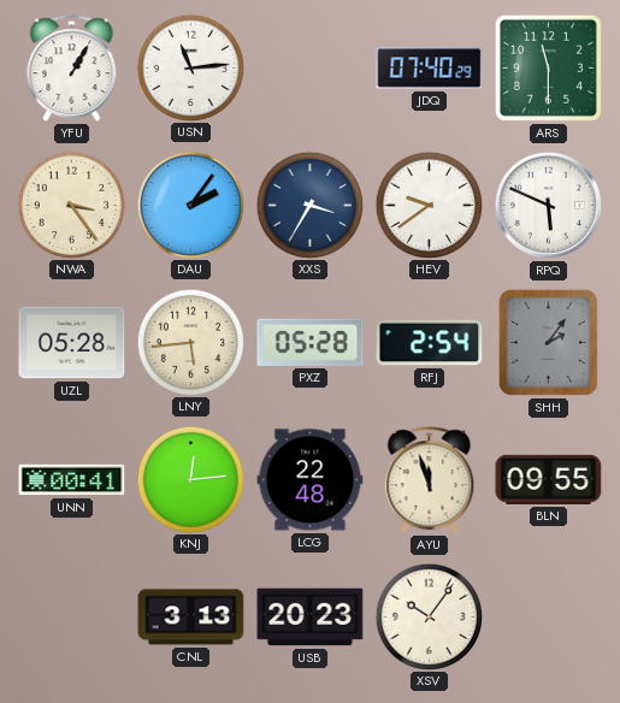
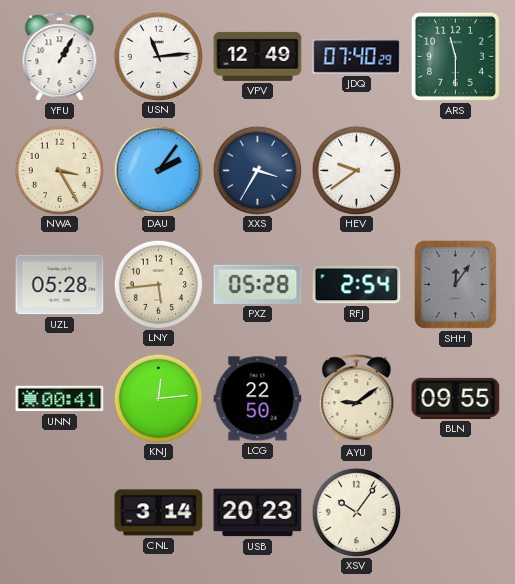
VPV: none -> 12:49
NWA: 3:24 -> 3:25
RPQ: 5:49 -> none
SHH: 2:06 -> 12:06
LCG: 22:48 -> 22:50
AYU: 11:57 -> 9:09
CNL: 3:13 -> 3:14
